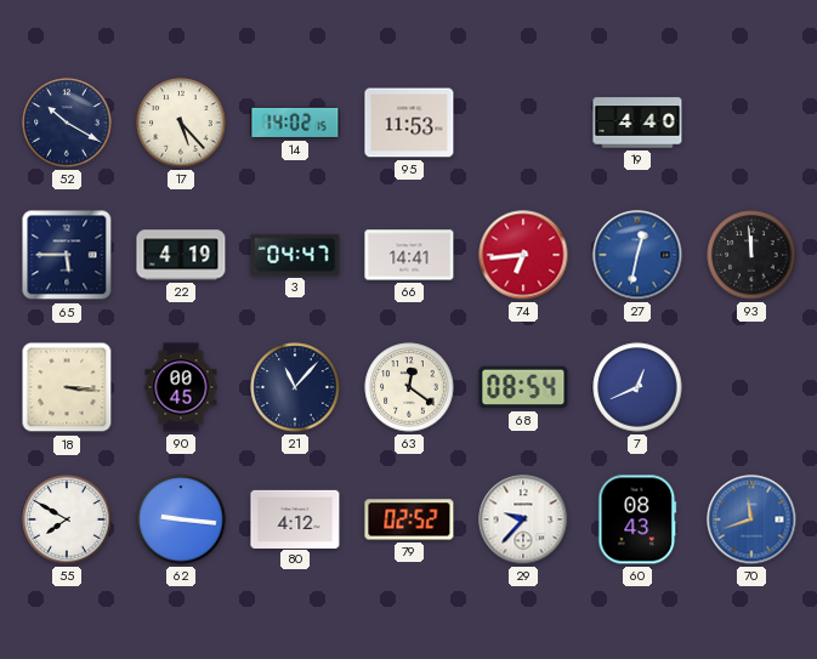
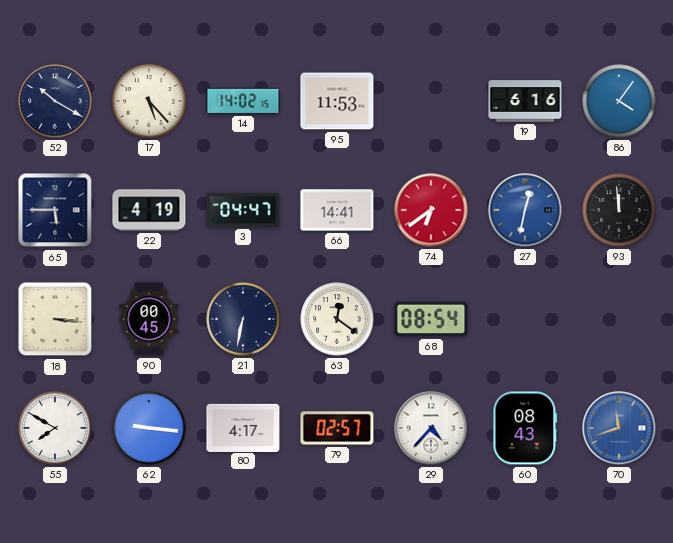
19: 4:40 -> 6:16
86: none -> 4:06
74: 6:44 -> 6:39
21: 11:07 -> 6:32
7: 12:41 -> none
80: 4:12 -> 4:17
79: 02:52 -> 02:57
29: 9:37 -> 4:37
